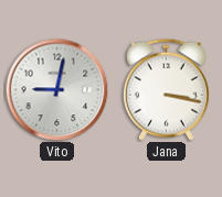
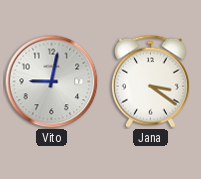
Jana: 3:17 -> 3:21
